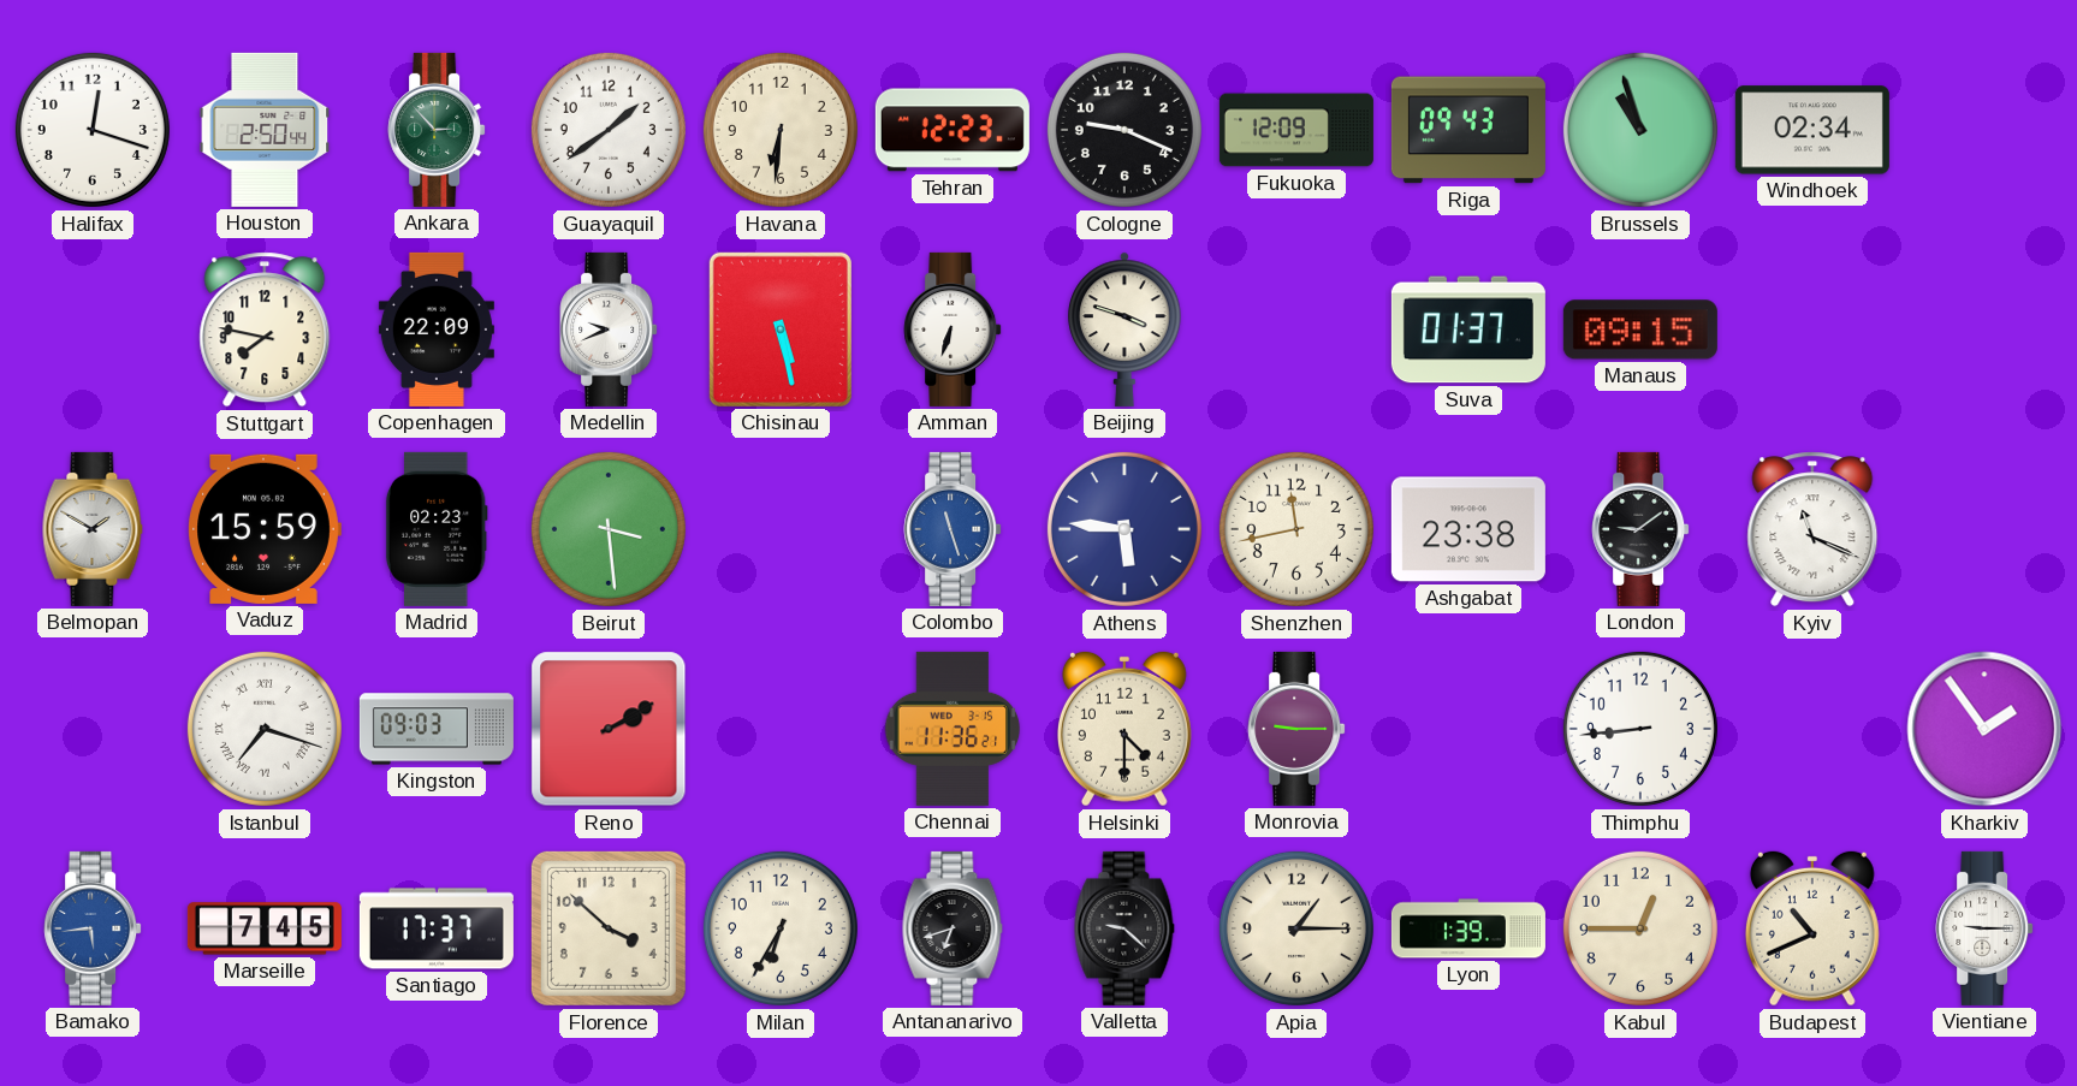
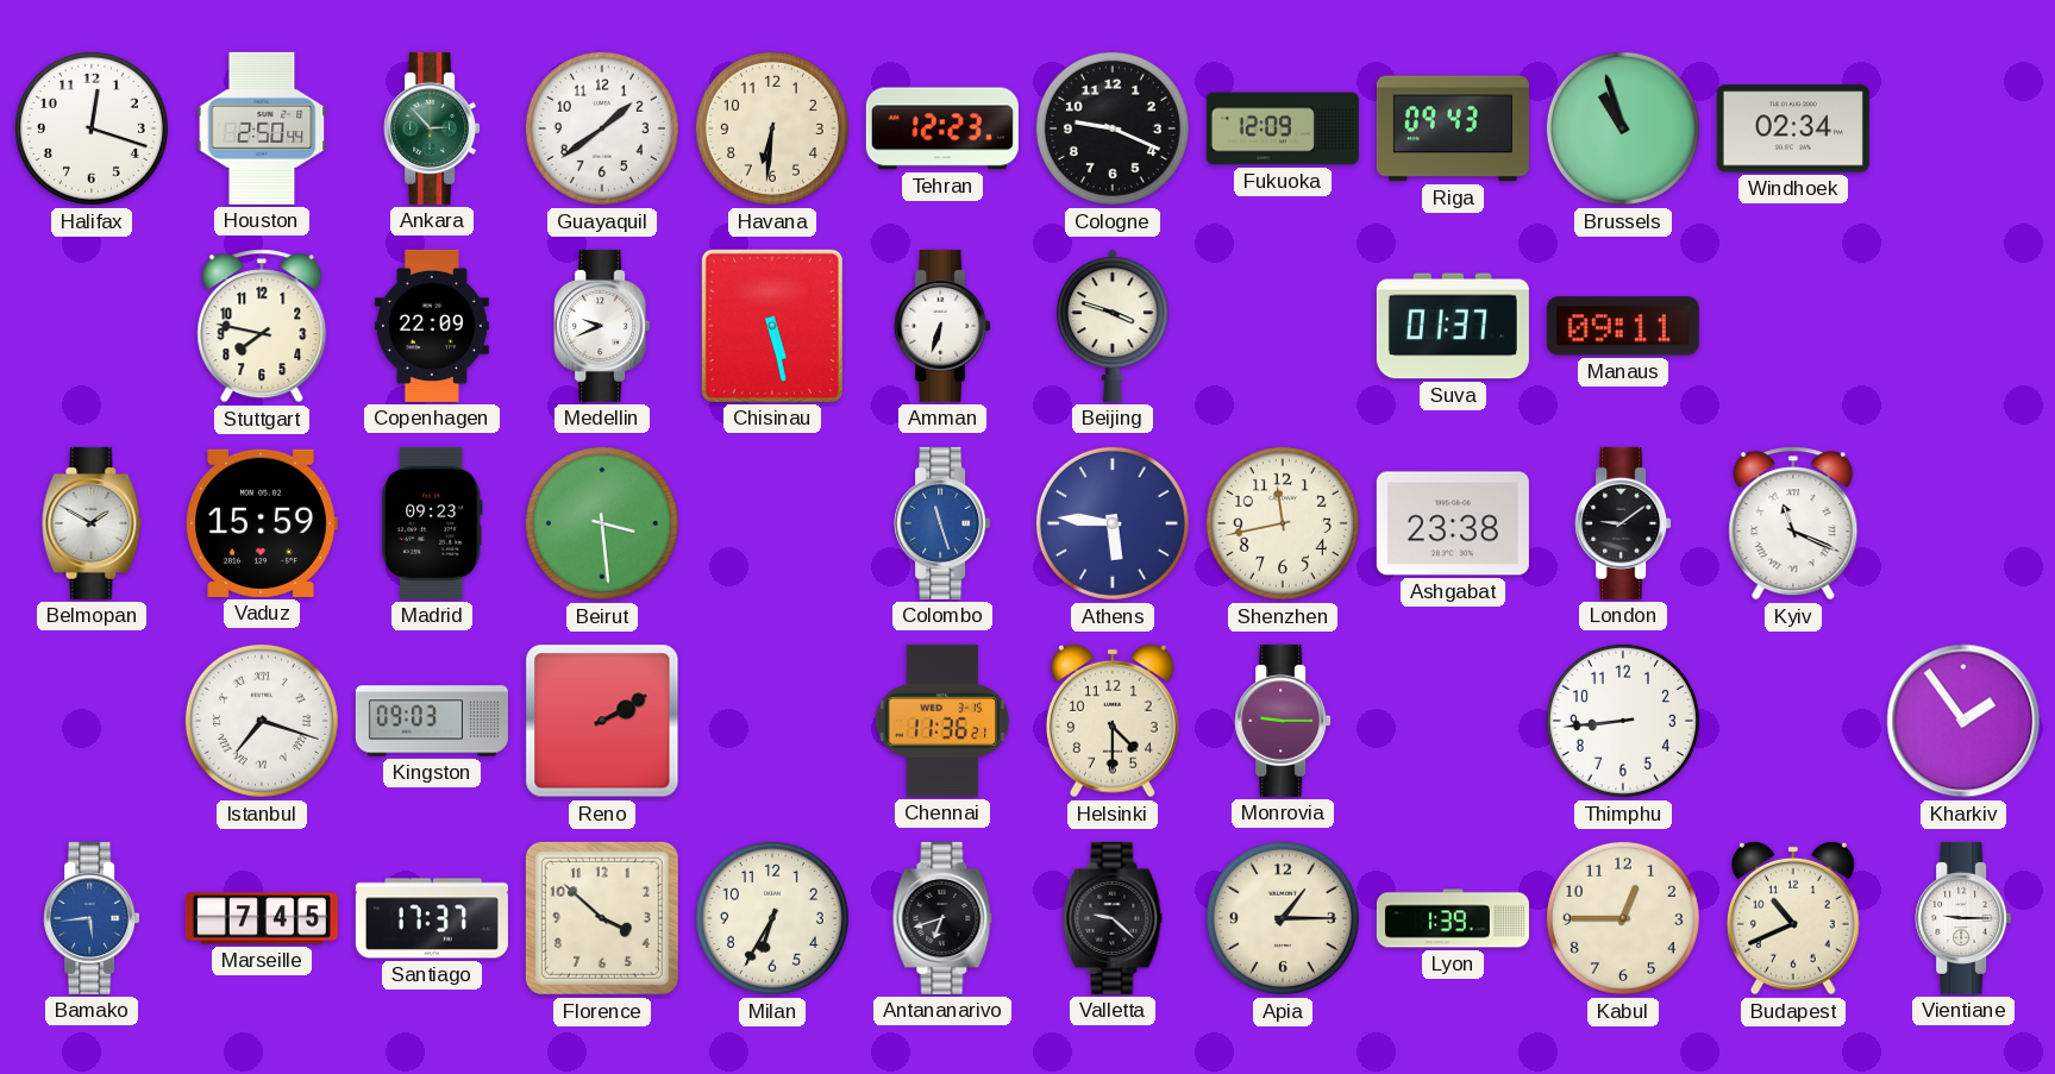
Manaus: 09:15 -> 09:11
Madrid: 02:23 -> 09:23
